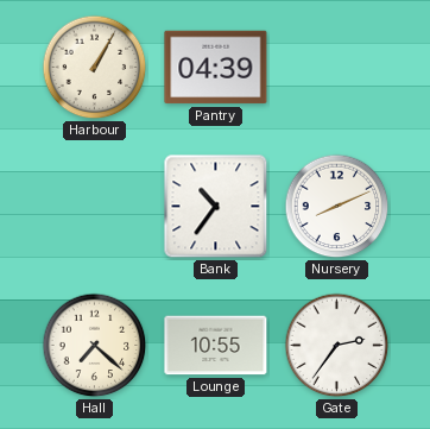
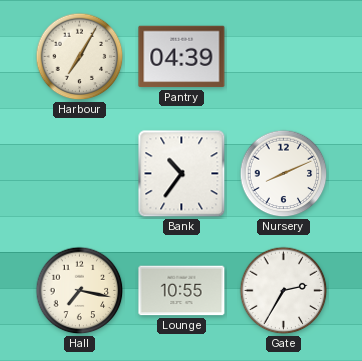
Harbour: 1:05 -> 7:05
Hall: 7:22 -> 7:17
Gate: 2:36 -> 2:35
